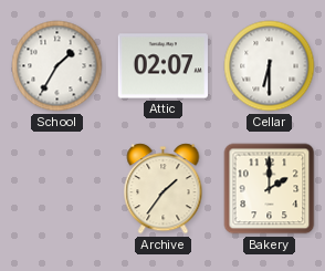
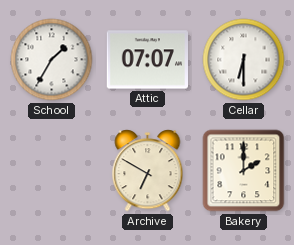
Attic: 02:07 -> 07:07
Archive: 1:36 -> 6:50
